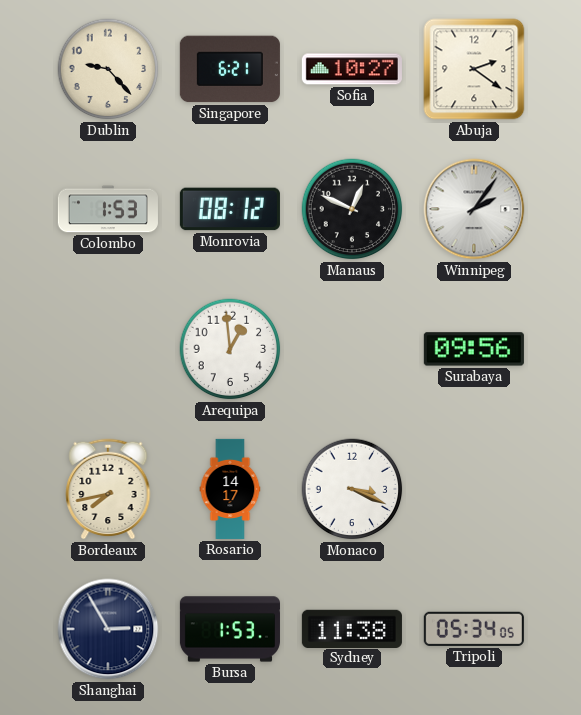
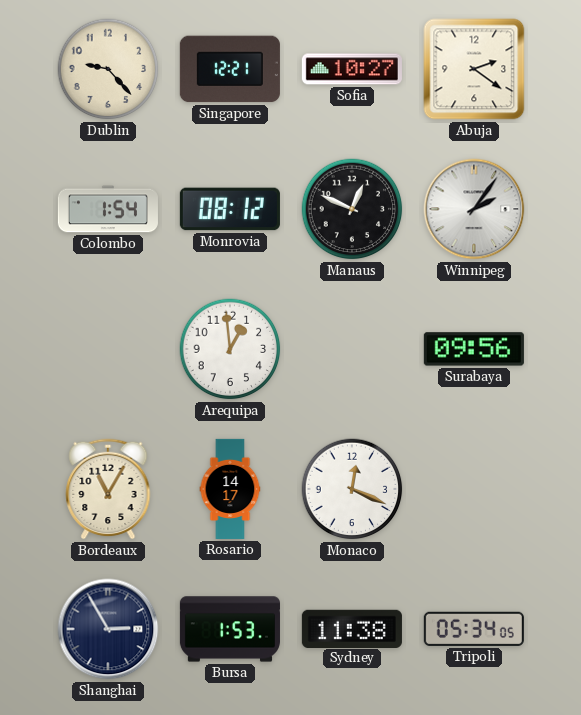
Singapore: 6:21 -> 12:21
Colombo: 1:53 -> 1:54
Bordeaux: 7:43 -> 11:05
Monaco: 3:19 -> 12:19
